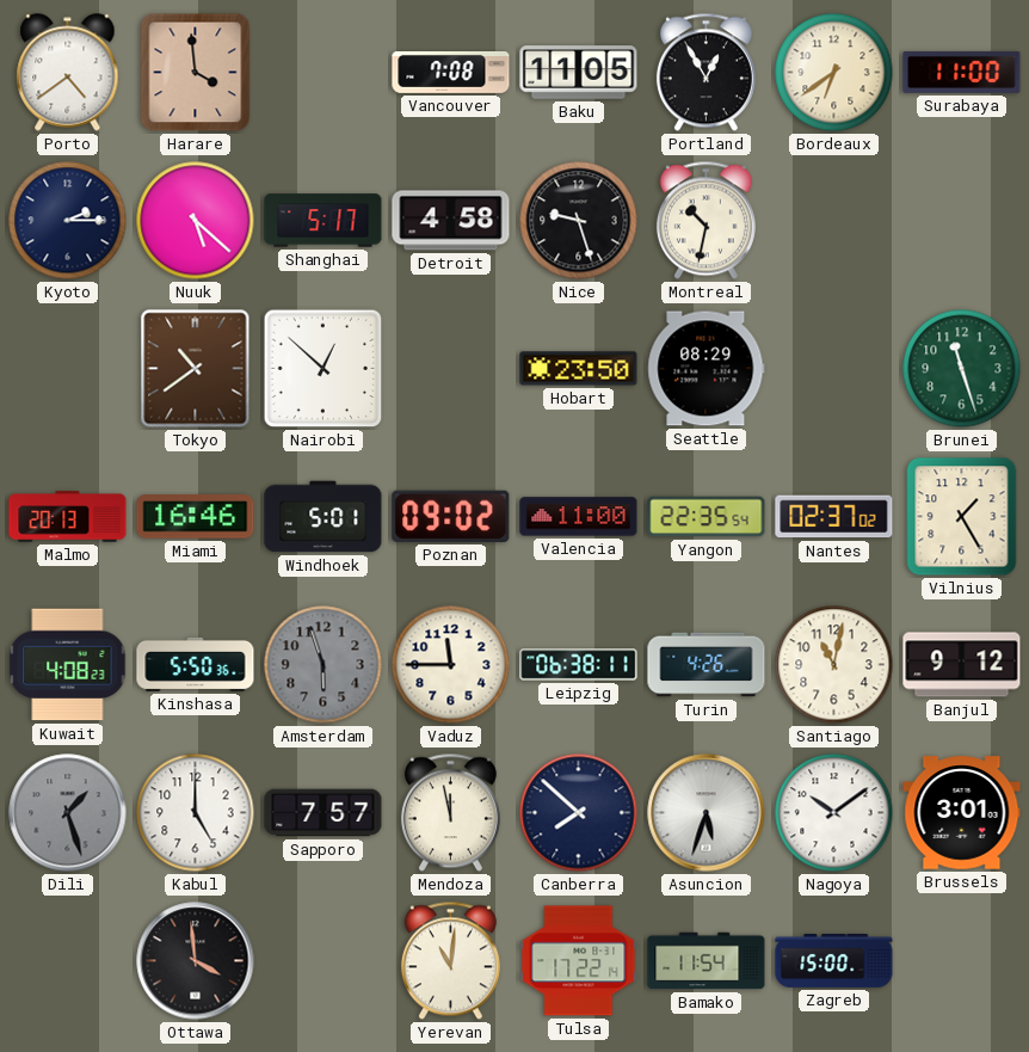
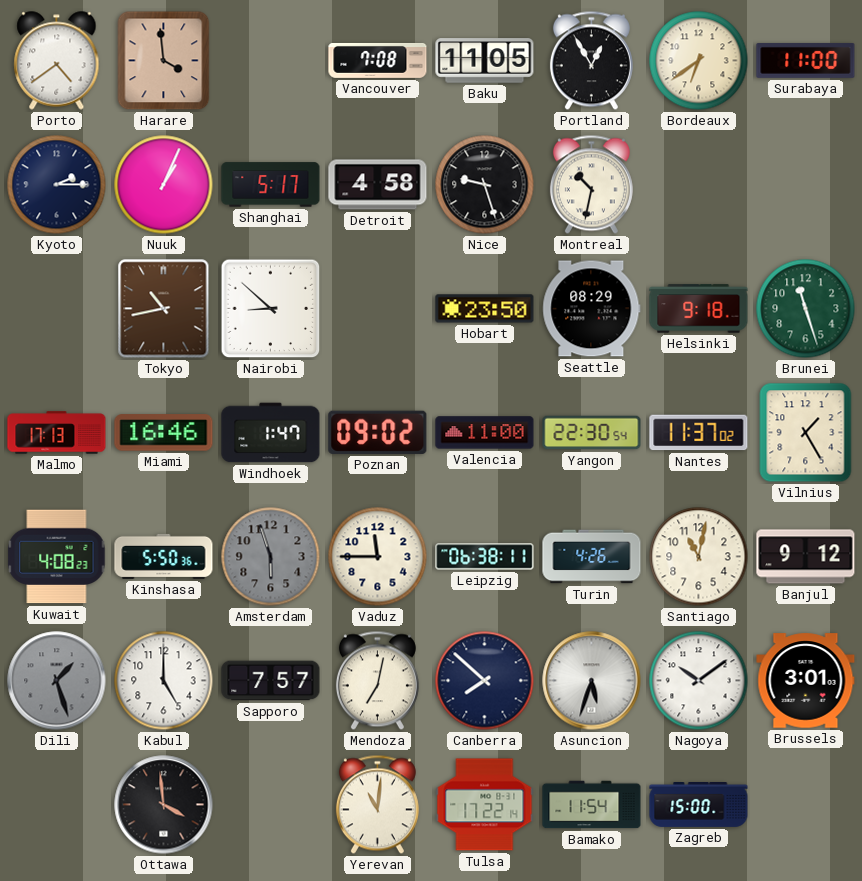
Nuuk: 5:22 -> 1:04
Tokyo: 10:39 -> 10:43
Nairobi: 12:52 -> 8:52
Helsinki: none -> 9:18
Malmo: 20:13 -> 17:13
Windhoek: 5:01 -> 1:47
Yangon: 22:35 -> 22:30
Nantes: 02:37 -> 11:37
Mendoza: 11:58 -> 7:02
